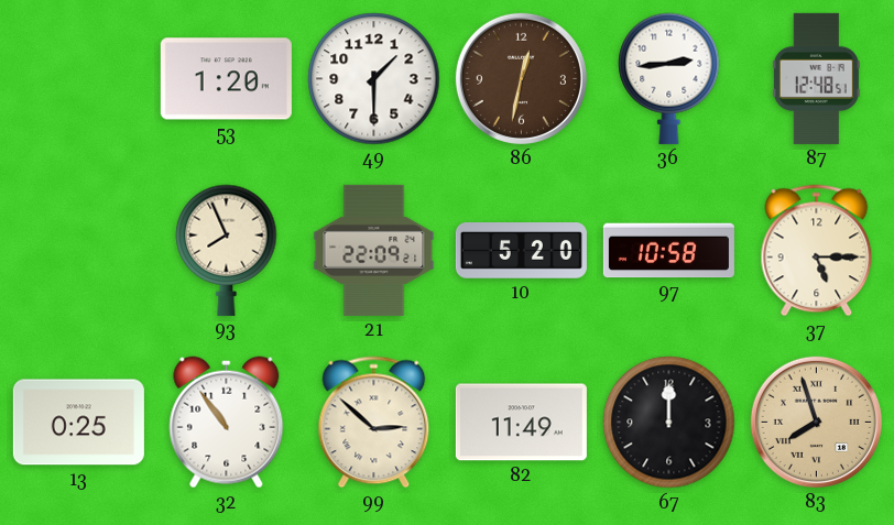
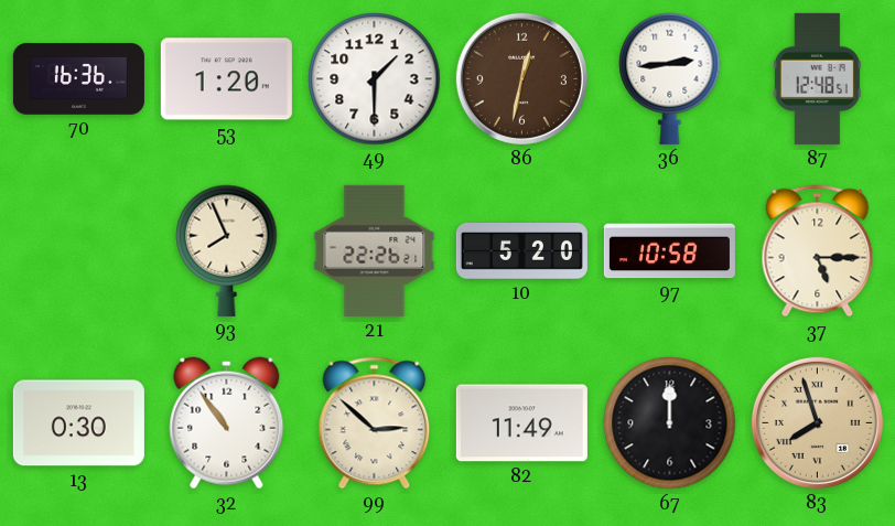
70: none -> 16:36
21: 22:09 -> 22:26
13: 0:25 -> 0:30
